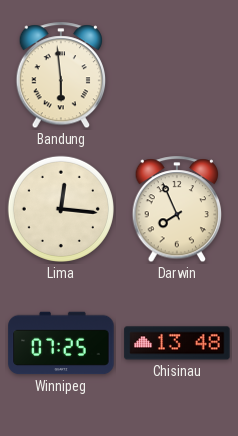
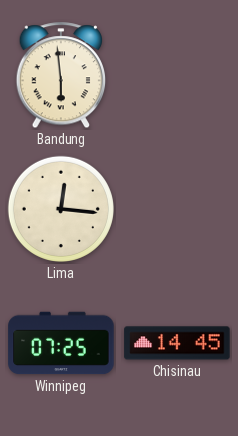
Darwin: 7:56 -> none
Chisinau: 13:48 -> 14:45
